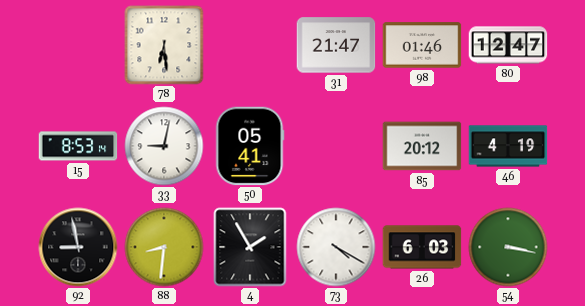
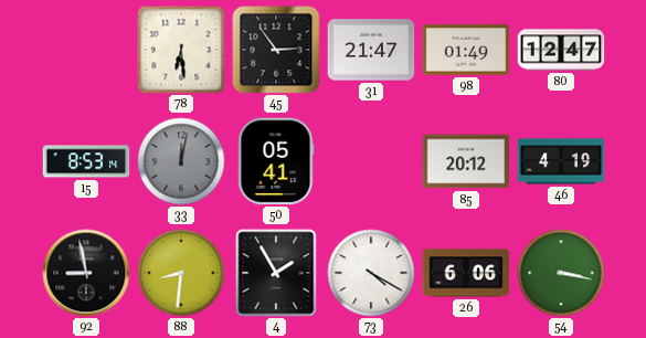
45: none -> 2:54
98: 01:46 -> 01:49
33: 9:02 -> 12:02
33 dial: white -> grey
26: 6:03 -> 6:06
